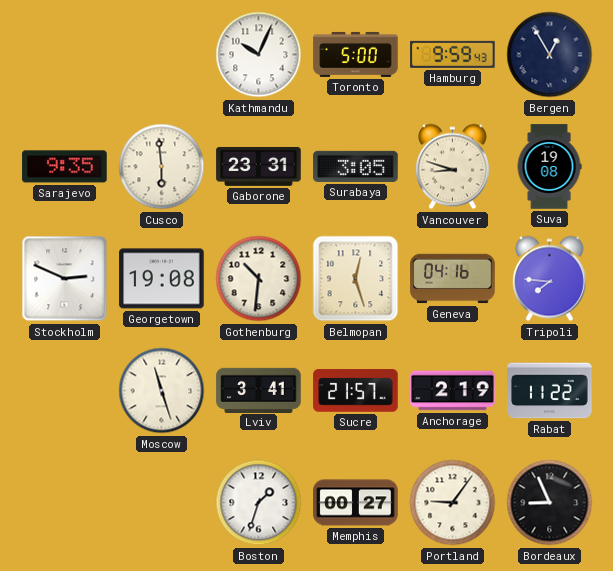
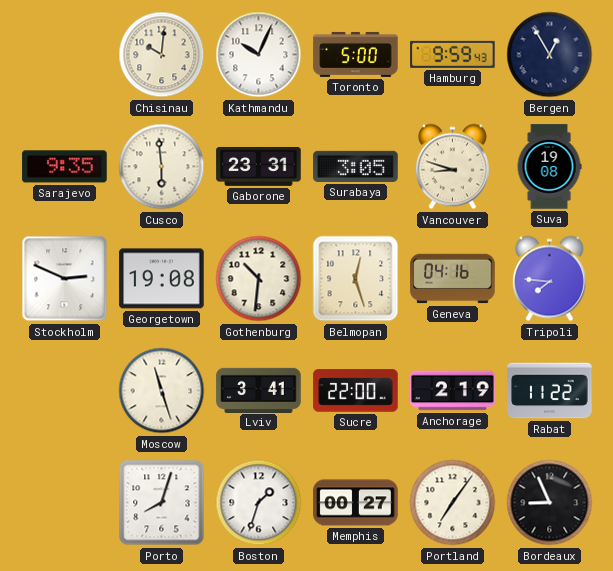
Chisinau: none -> 10:01
Sucre: 21:57 -> 22:00
Porto: none -> 8:03
Portland: 9:06 -> 7:06
